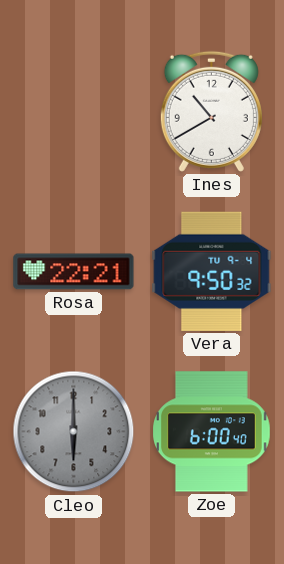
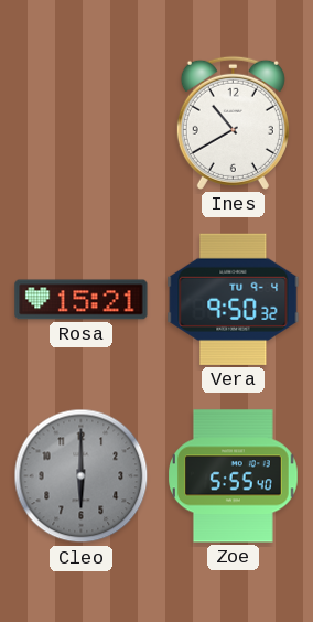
Rosa: 22:21 -> 15:21
Zoe: 6:00 -> 5:55
